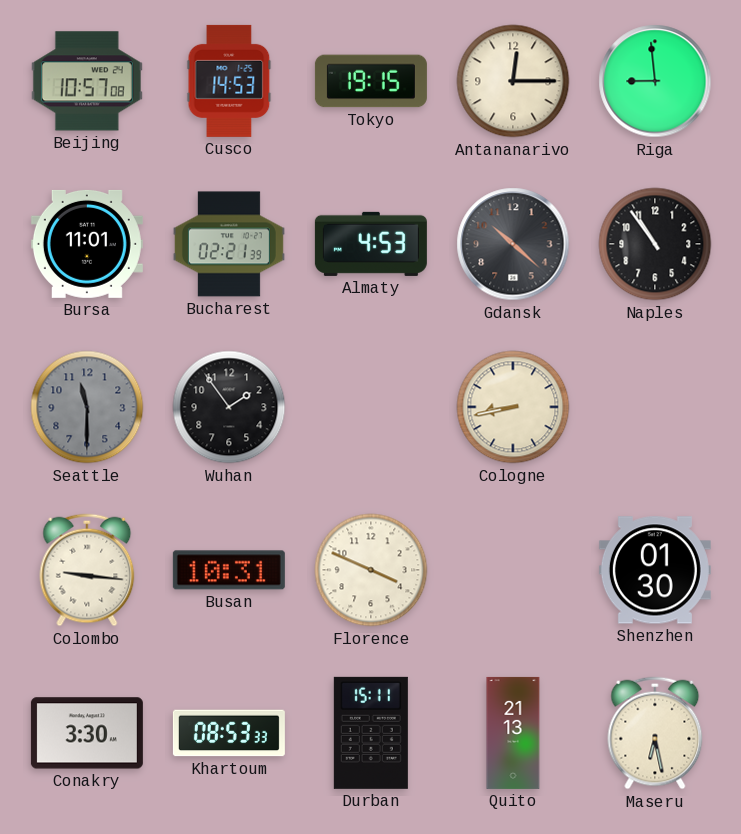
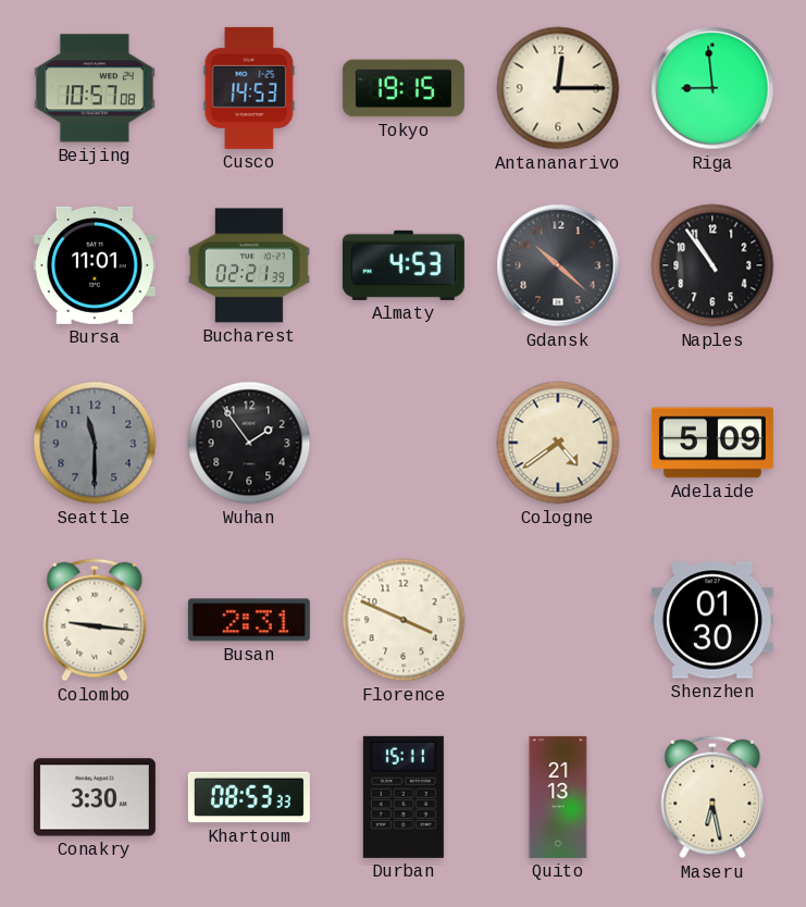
Cologne: 8:43 -> 4:39
Adelaide: none -> 5:09
Busan: 10:31 -> 2:31
